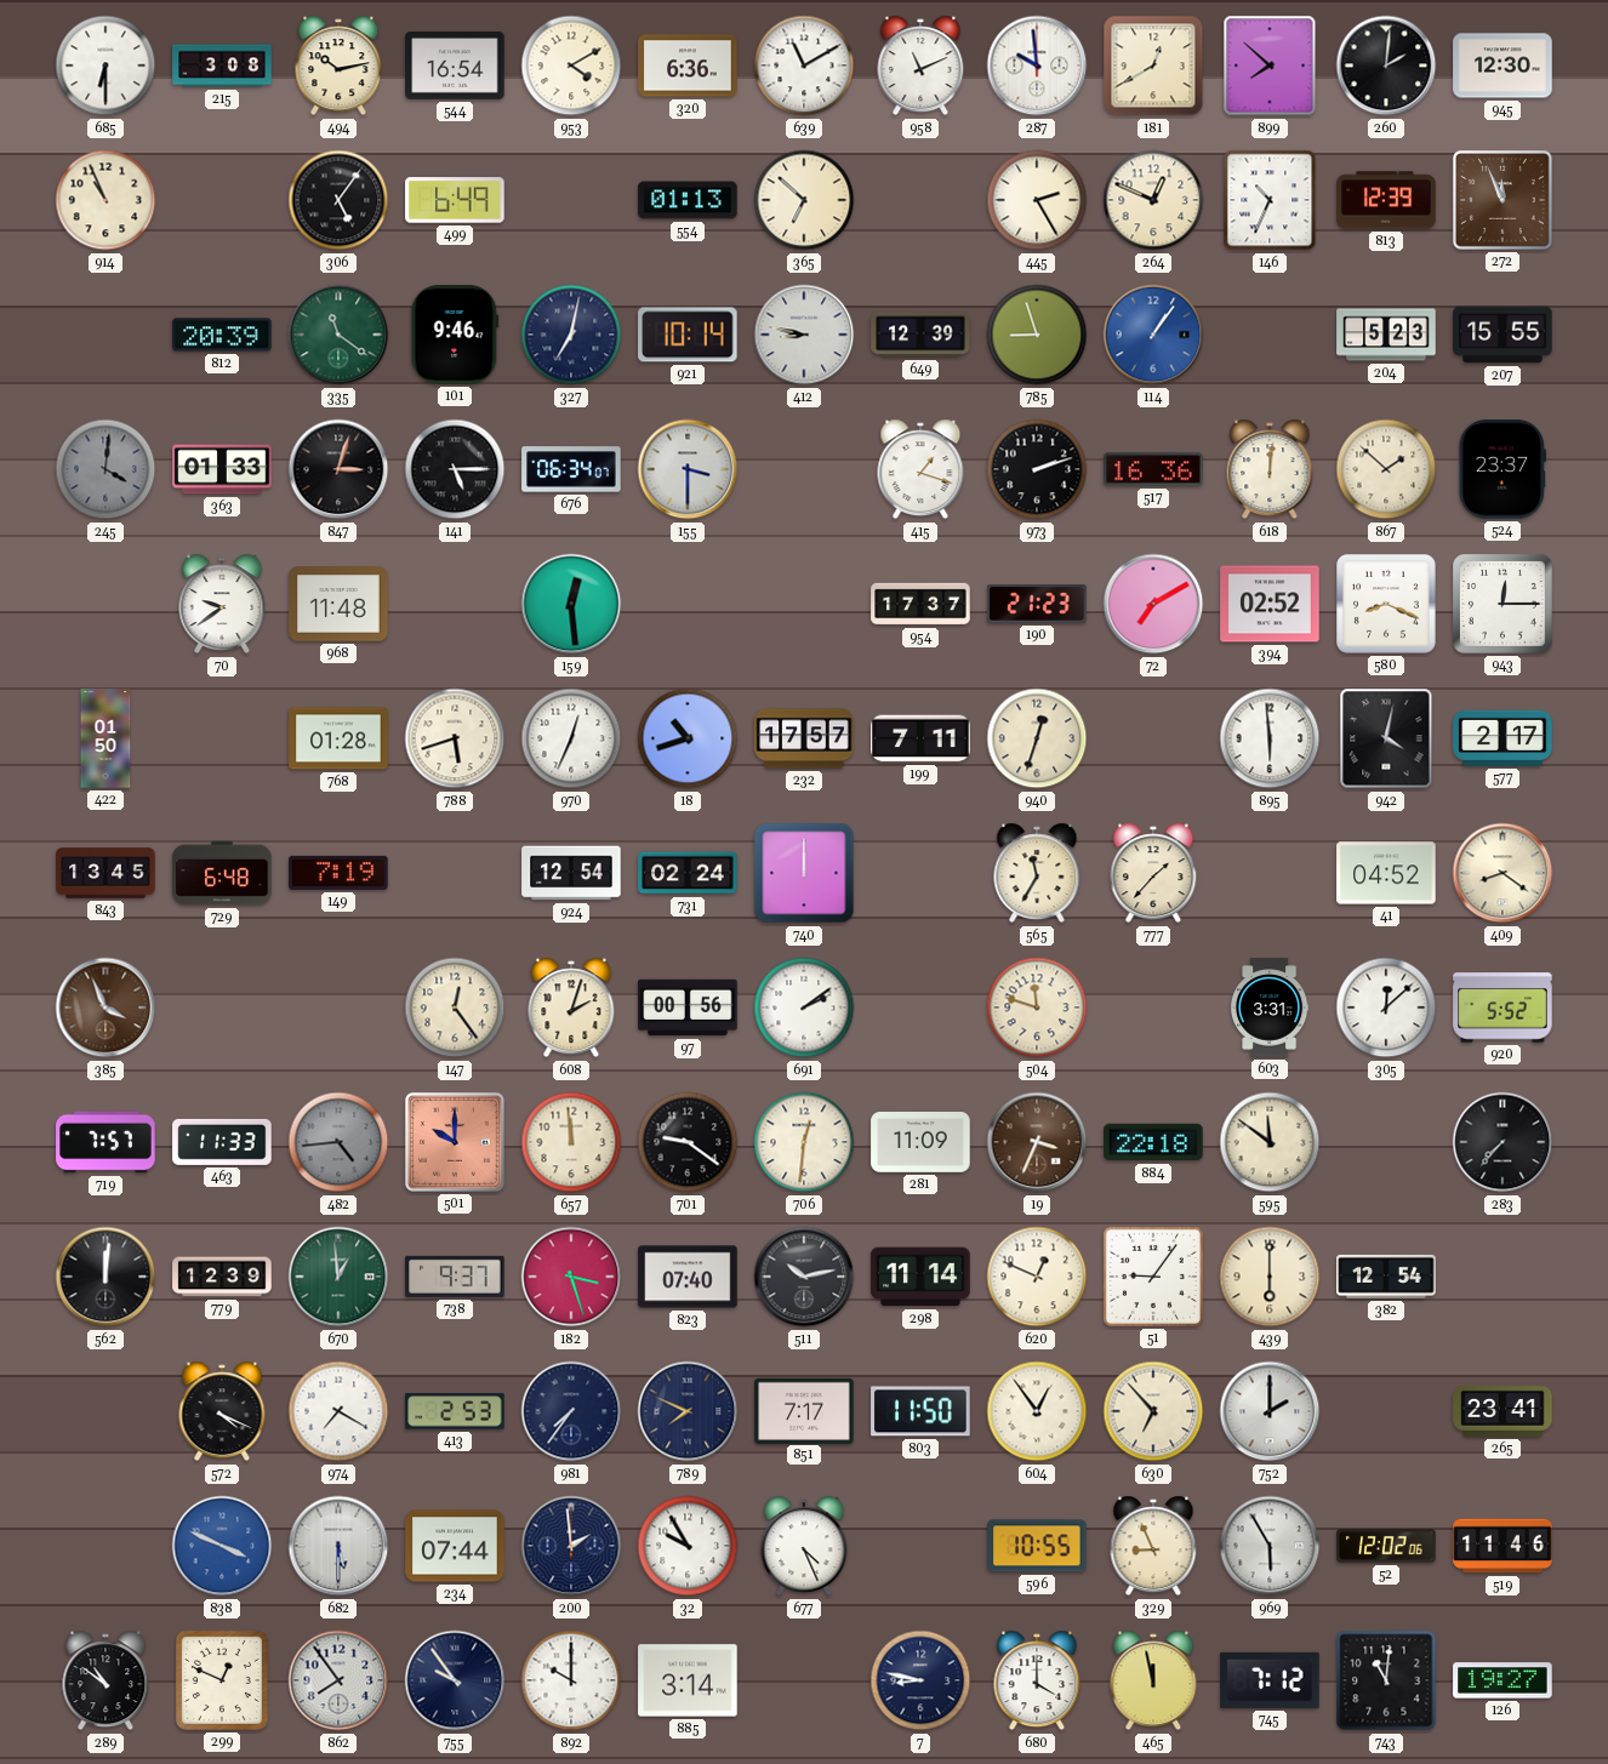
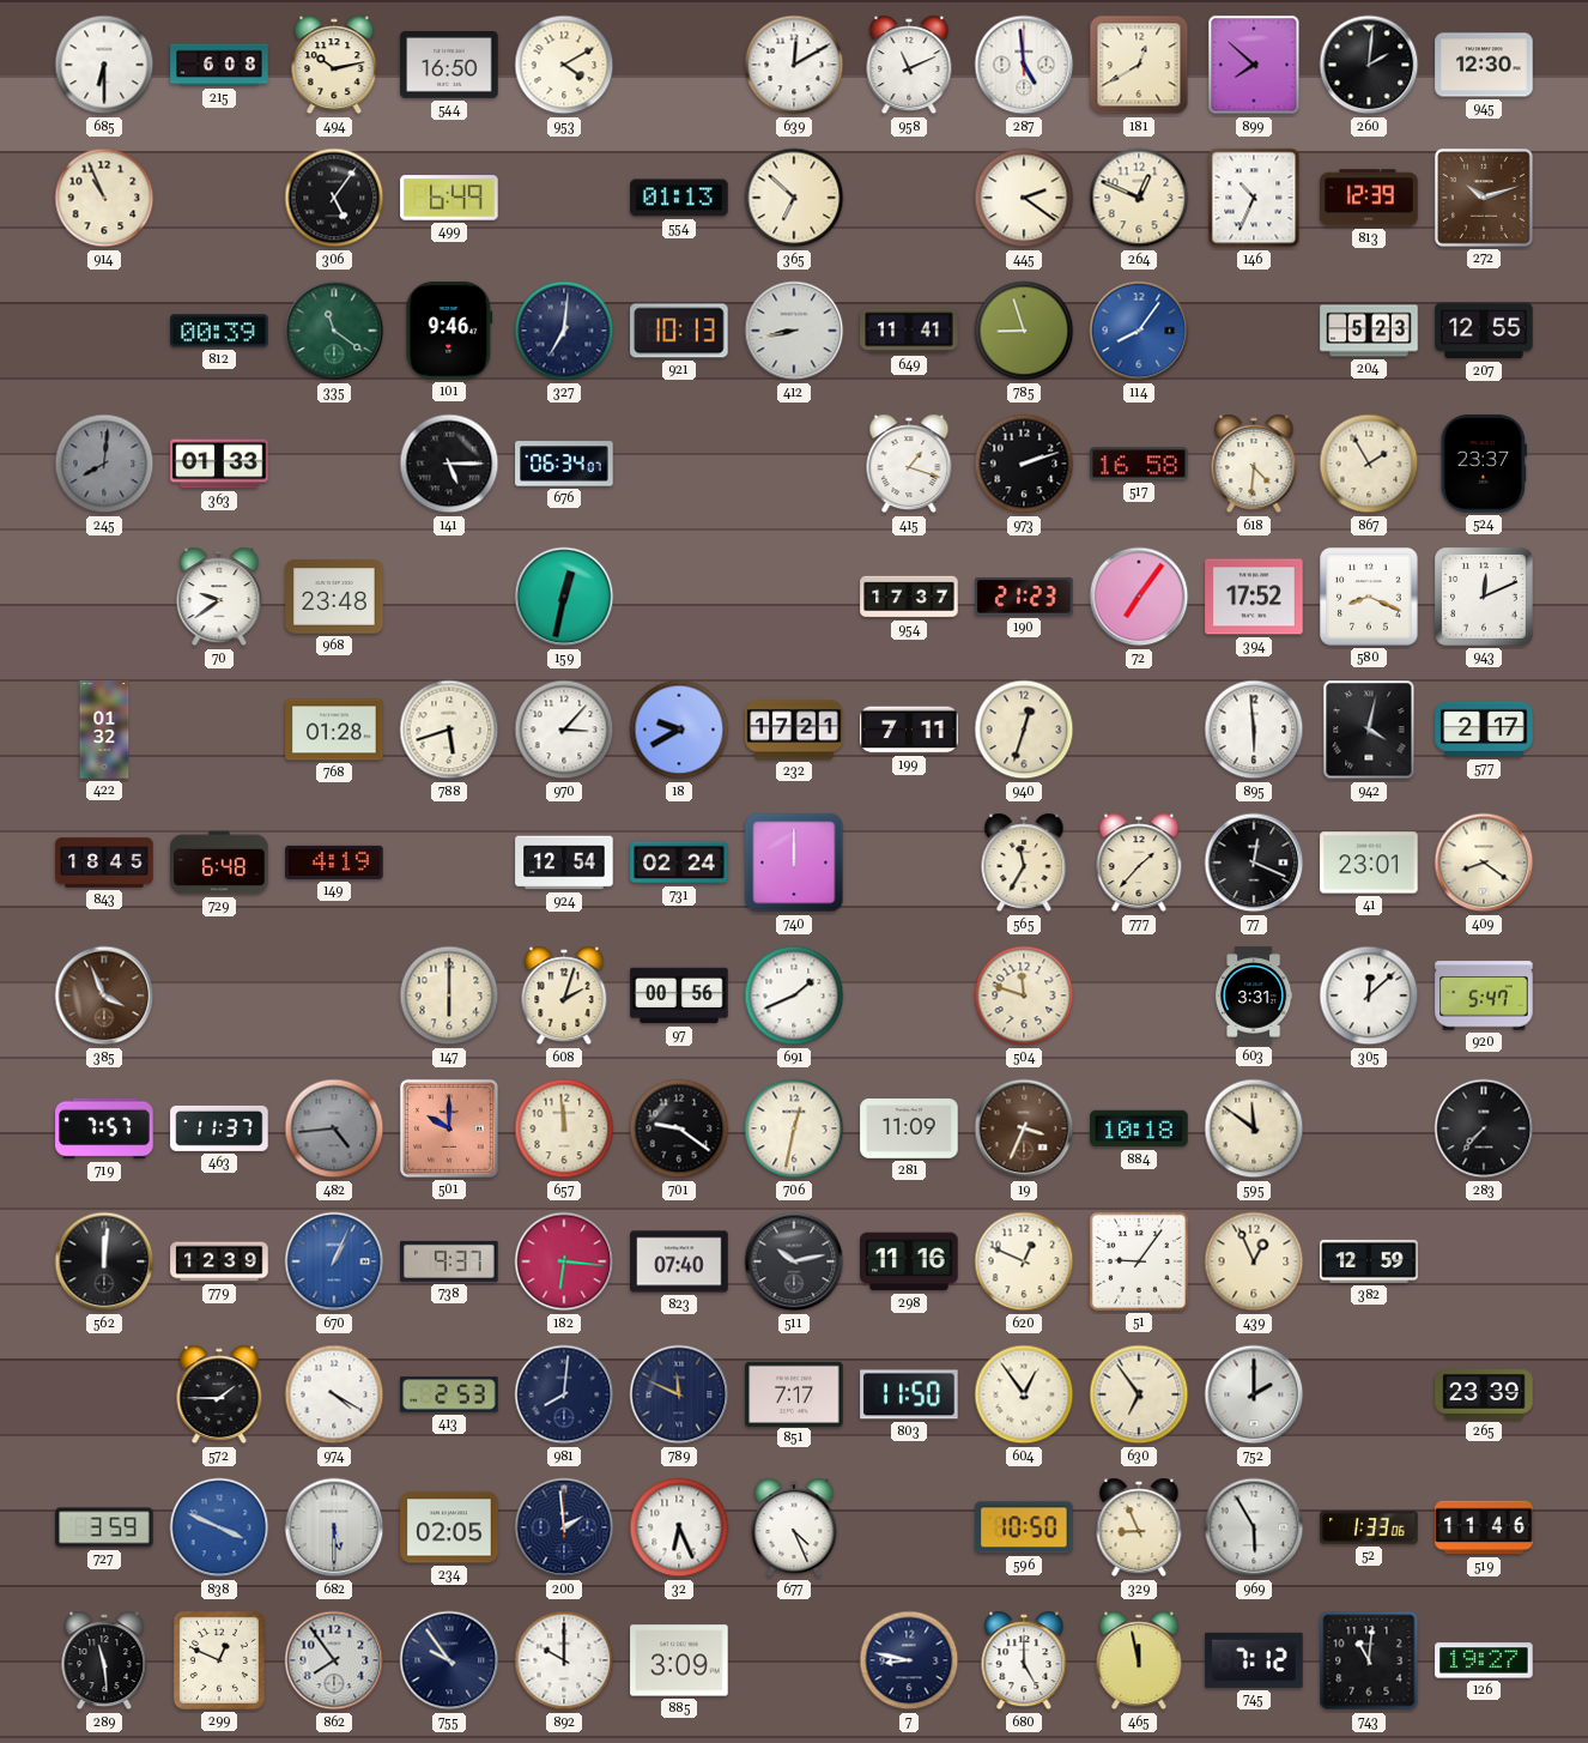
215: 3:08 -> 6:08
544: 16:54 -> 16:50
320: 6:36 -> none
639: 11:10 -> 12:10
287: 9:59 -> 4:59
445: 2:25 -> 2:21
272: 11:56 -> 10:12
812: 20:39 -> 00:39
327: 7:02 -> 7:01
921: 10:14 -> 10:13
412: 8:47 -> 8:43
649: 12:39 -> 11:41
114: 1:06 -> 8:06
207: 15:55 -> 12:55
245: 4:01 -> 8:01
847: 3:03 -> none
155: 3:30 -> none
517: 16:36 -> 16:58
618: 12:01 -> 4:31
867: 1:52 -> 1:55
968: 11:48 -> 23:48
159: 12:29 -> 12:32
72: 7:10 -> 7:06
394: 02:52 -> 17:52
943: 12:15 -> 12:11
422: 01:50 -> 01:32
970: 12:34 -> 3:07
18: 10:42 -> 9:40
232: 17:57 -> 17:21
843: 13:45 -> 18:45
149: 7:19 -> 4:19
77: none -> 12:19
41: 04:52 -> 23:01
147: 12:24 -> 6:00
691: 2:09 -> 1:41
920: 5:52 -> 5:47
463: 11:33 -> 11:37
706: 12:31 -> 12:32
884: 22:18 -> 10:18
670: 12:59 -> 1:04
670 dial: green -> blue
182: 3:27 -> 6:16
298: 11:14 -> 11:16
439: 6:00 -> 12:56
382: 12:54 -> 12:59
572: 4:19 -> 1:45
974: 7:20 -> 4:20
981: 7:36 -> 8:01
789: 7:49 -> 11:49
630: 6:53 -> 6:54
265: 23:41 -> 23:39
727: none -> 3:59
234: 07:44 -> 02:05
32: 9:55 -> 6:26
596: 10:55 -> 10:50
52: 12:02 -> 1:33
289: 10:51 -> 11:29
885: 3:14 -> 3:09
680: 4:00 -> 5:00
